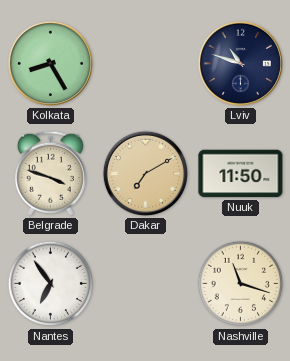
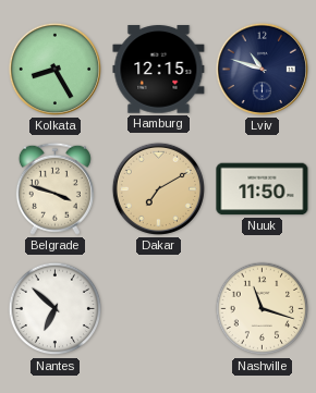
Hamburg: none -> 12:15
Nantes: 6:54 -> 6:52
